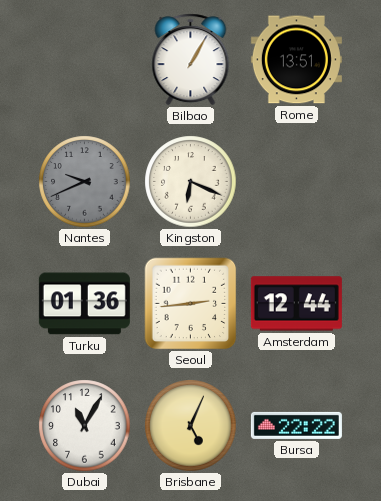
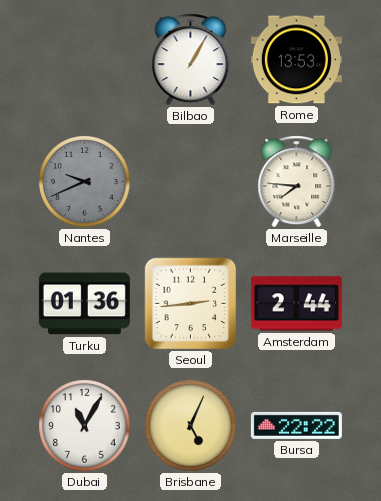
Rome: 13:51 -> 13:53
Kingston: 6:19 -> none
Marseille: none -> 7:46
Amsterdam: 12:44 -> 2:44
